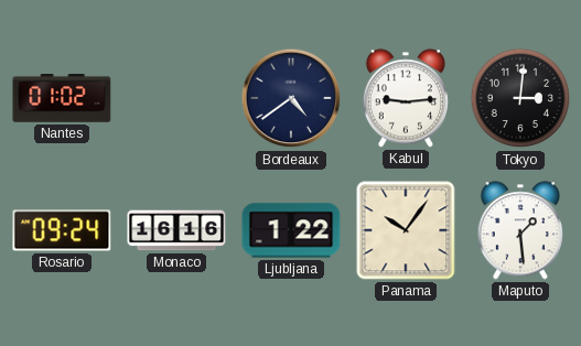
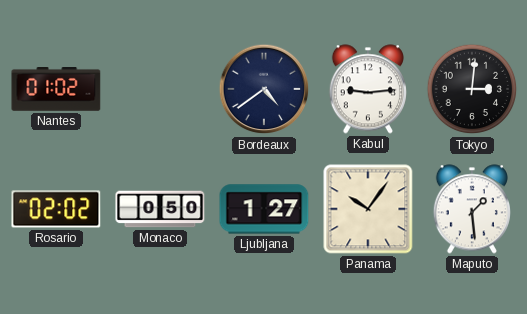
Rosario: 09:24 -> 02:02
Monaco: 16:16 -> 0:50
Ljubljana: 1:22 -> 1:27
